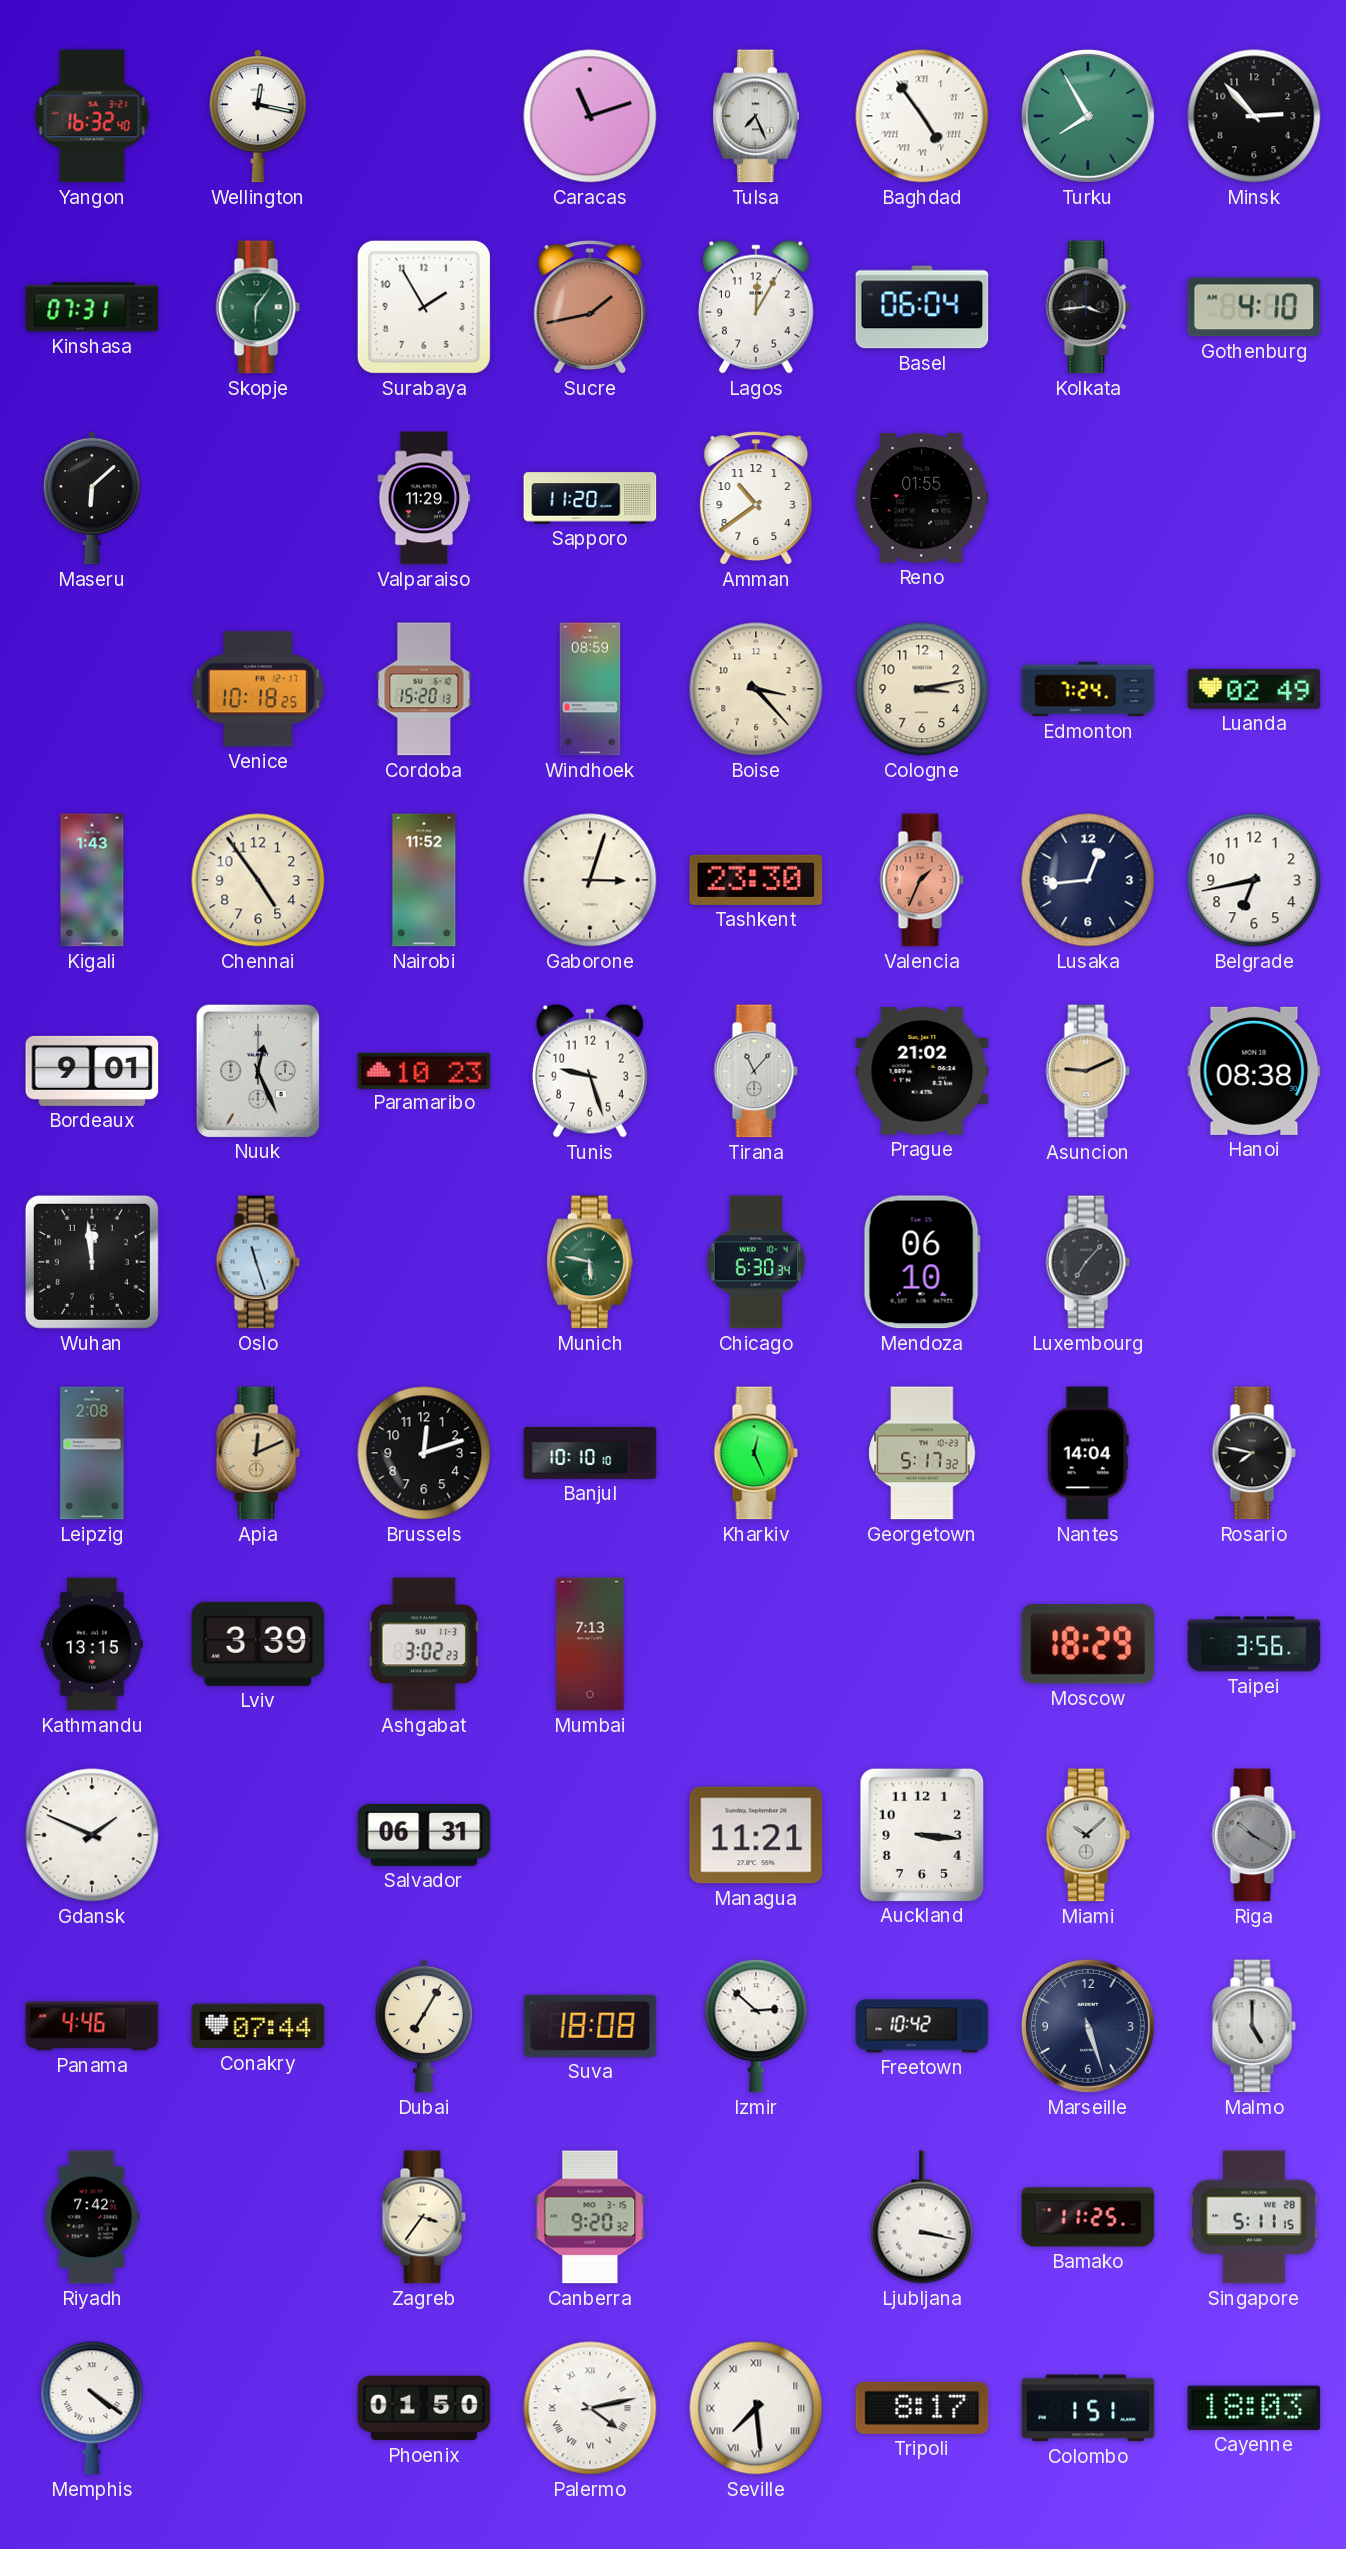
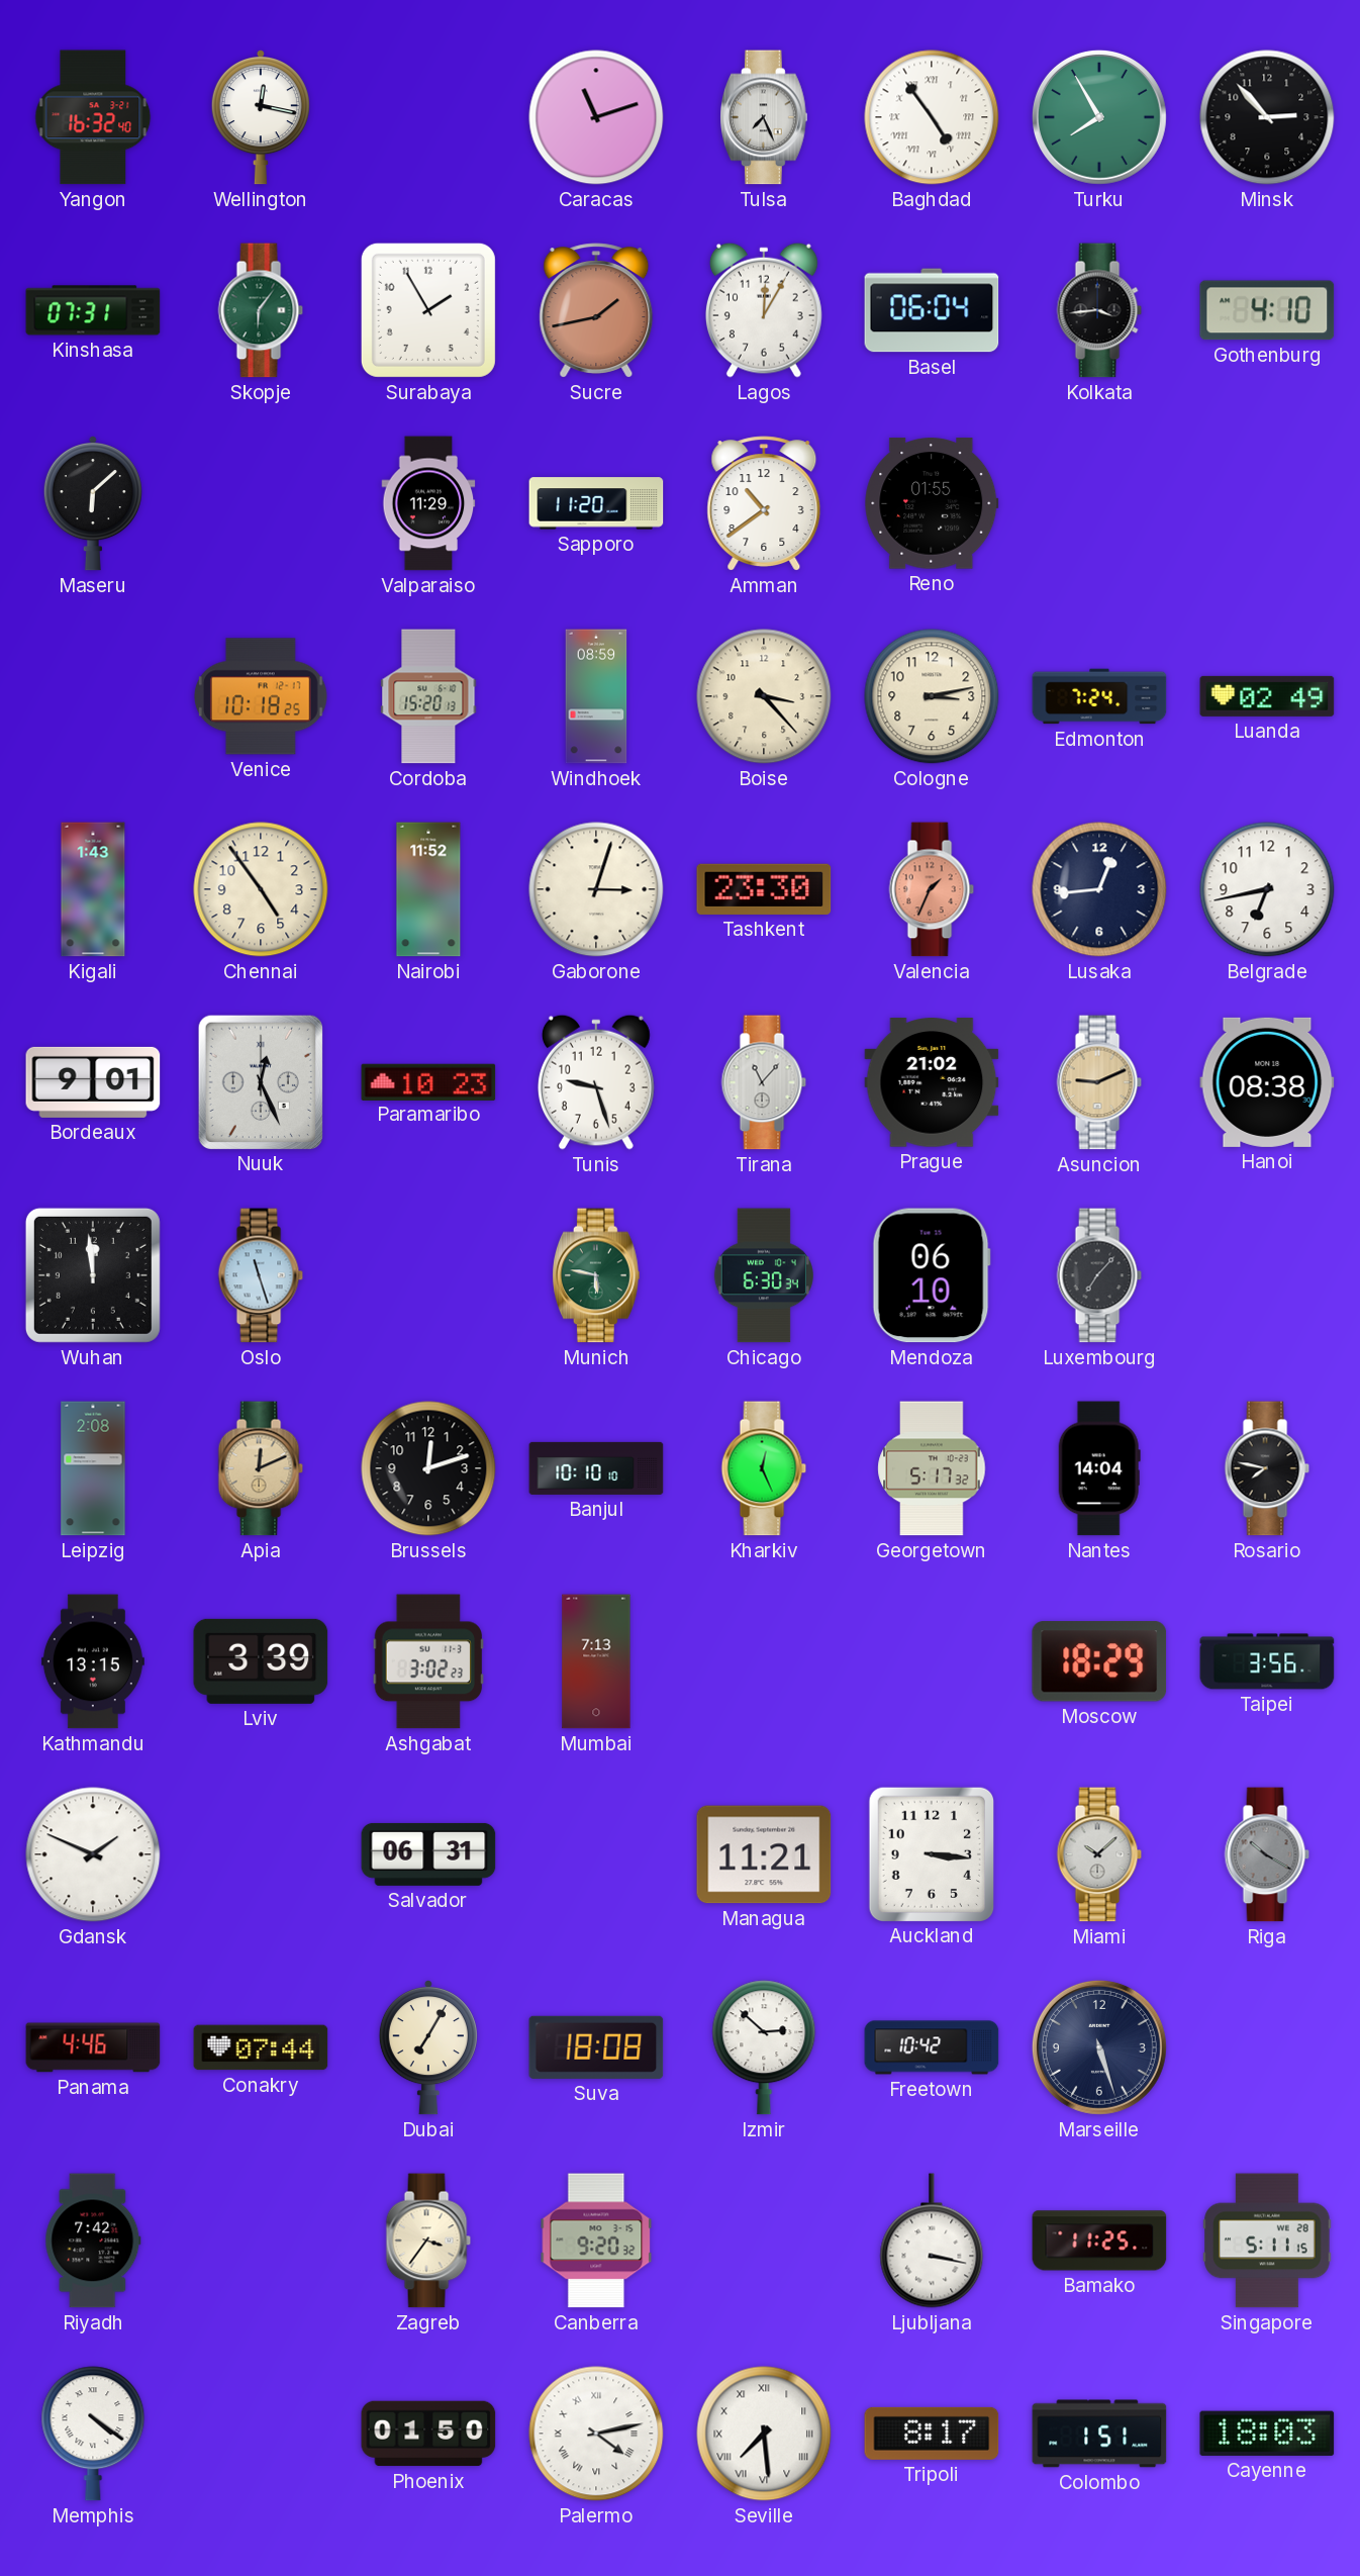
Malmo: 5:00 -> none
